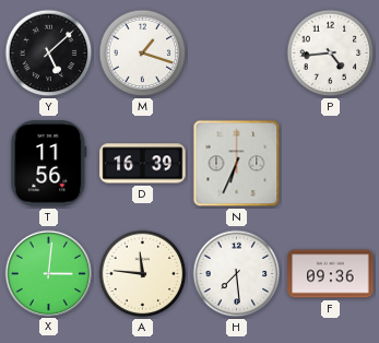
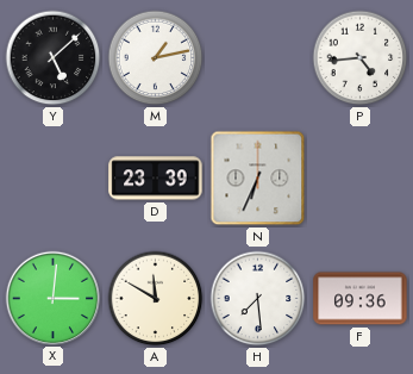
M: 1:18 -> 1:13
T: 11:56 -> none
D: 16:39 -> 23:39
A: 11:46 -> 11:50
